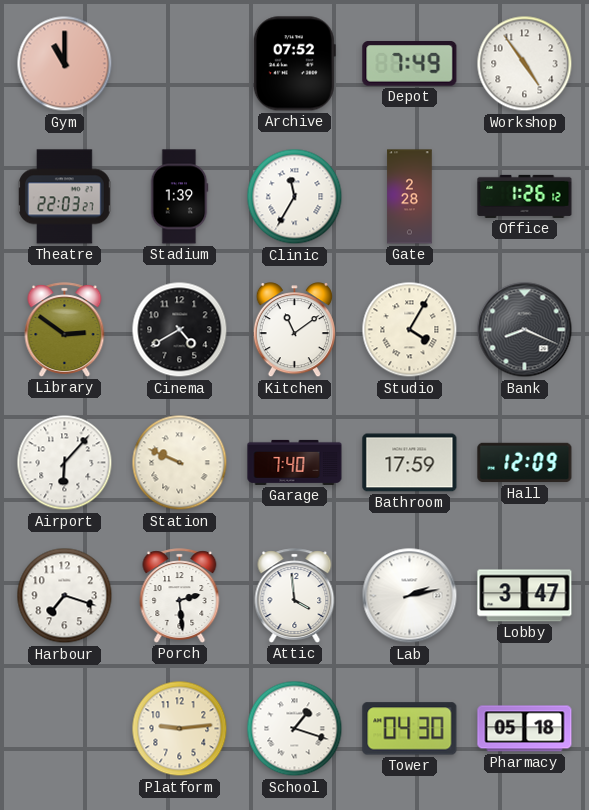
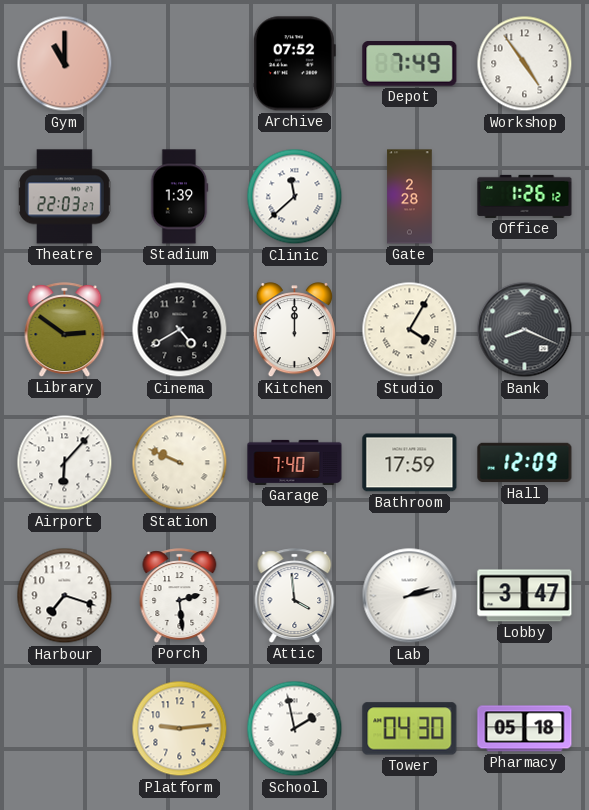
Clinic: 11:35 -> 11:38
Kitchen: 11:09 -> 12:00
School: 1:18 -> 1:58
